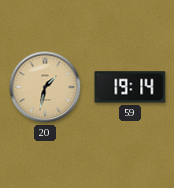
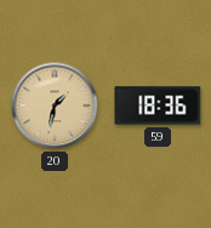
59: 19:14 -> 18:36
